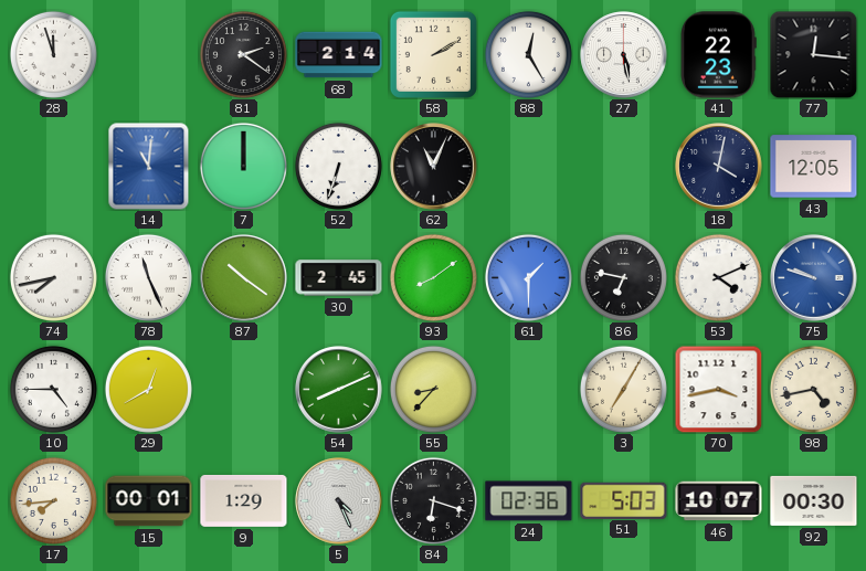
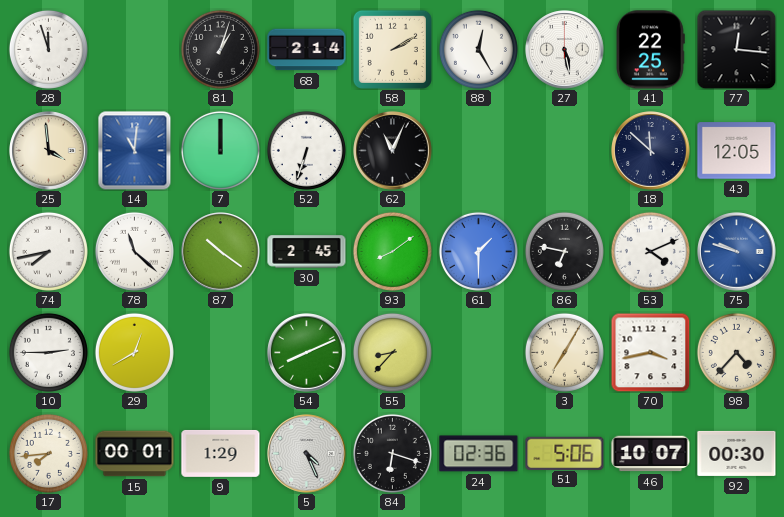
81: 2:21 -> 1:03
41: 22:23 -> 22:25
25: none -> 3:59
18: 4:02 -> 11:52
78: 11:26 -> 11:22
10: 4:45 -> 2:45
98: 4:43 -> 4:37
51: 5:03 -> 5:06
